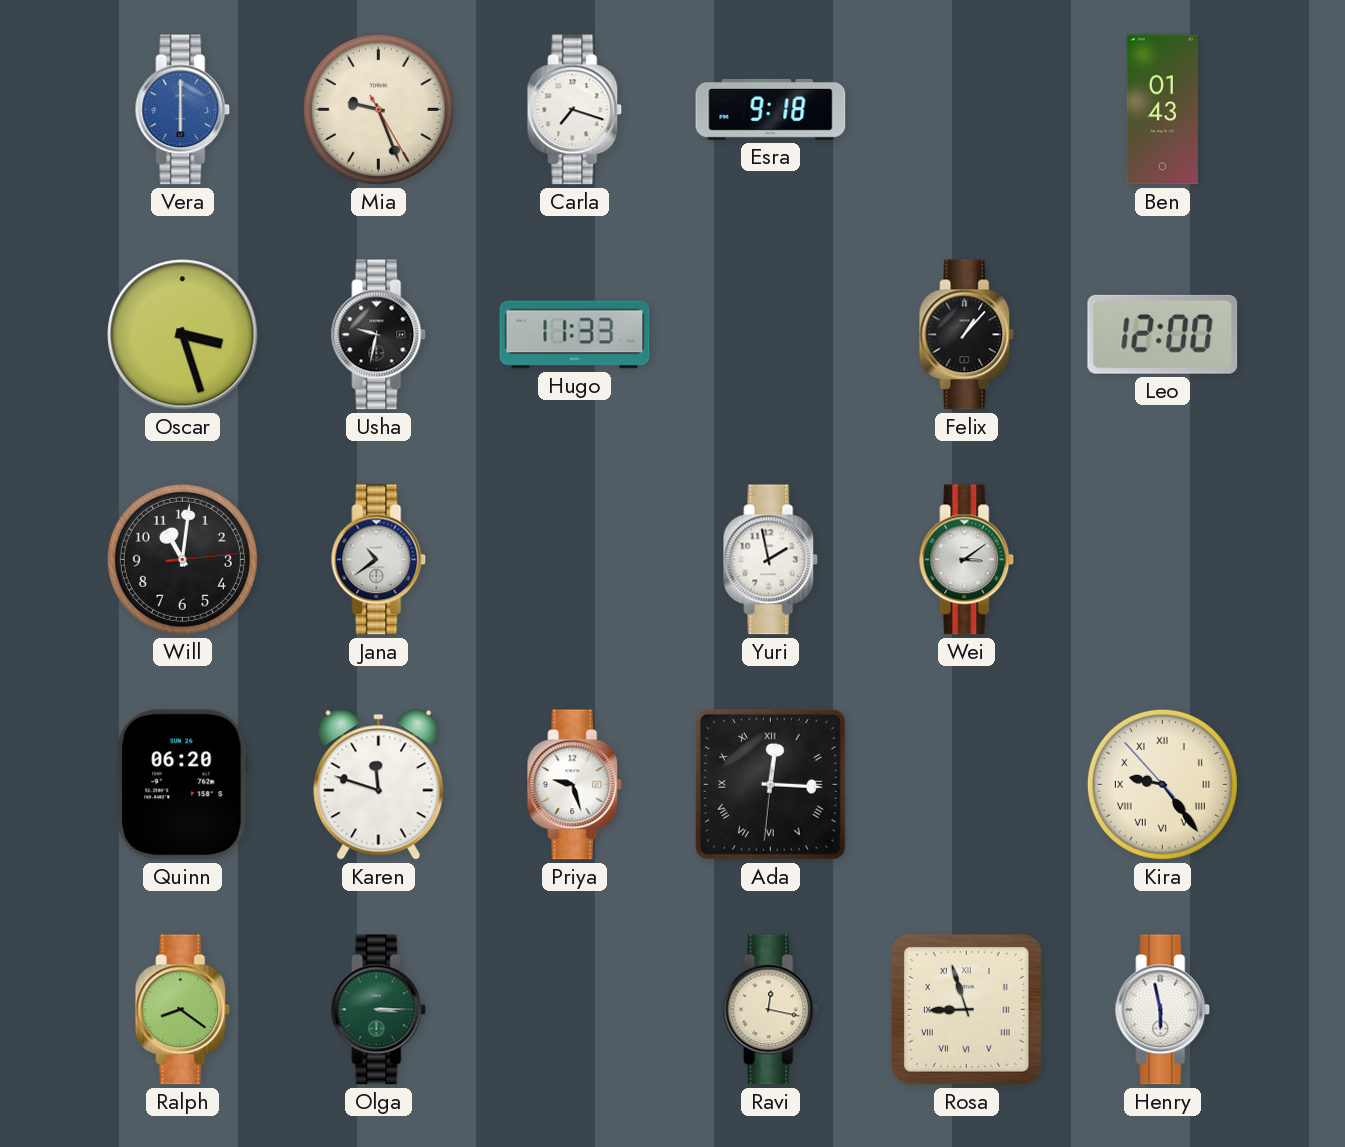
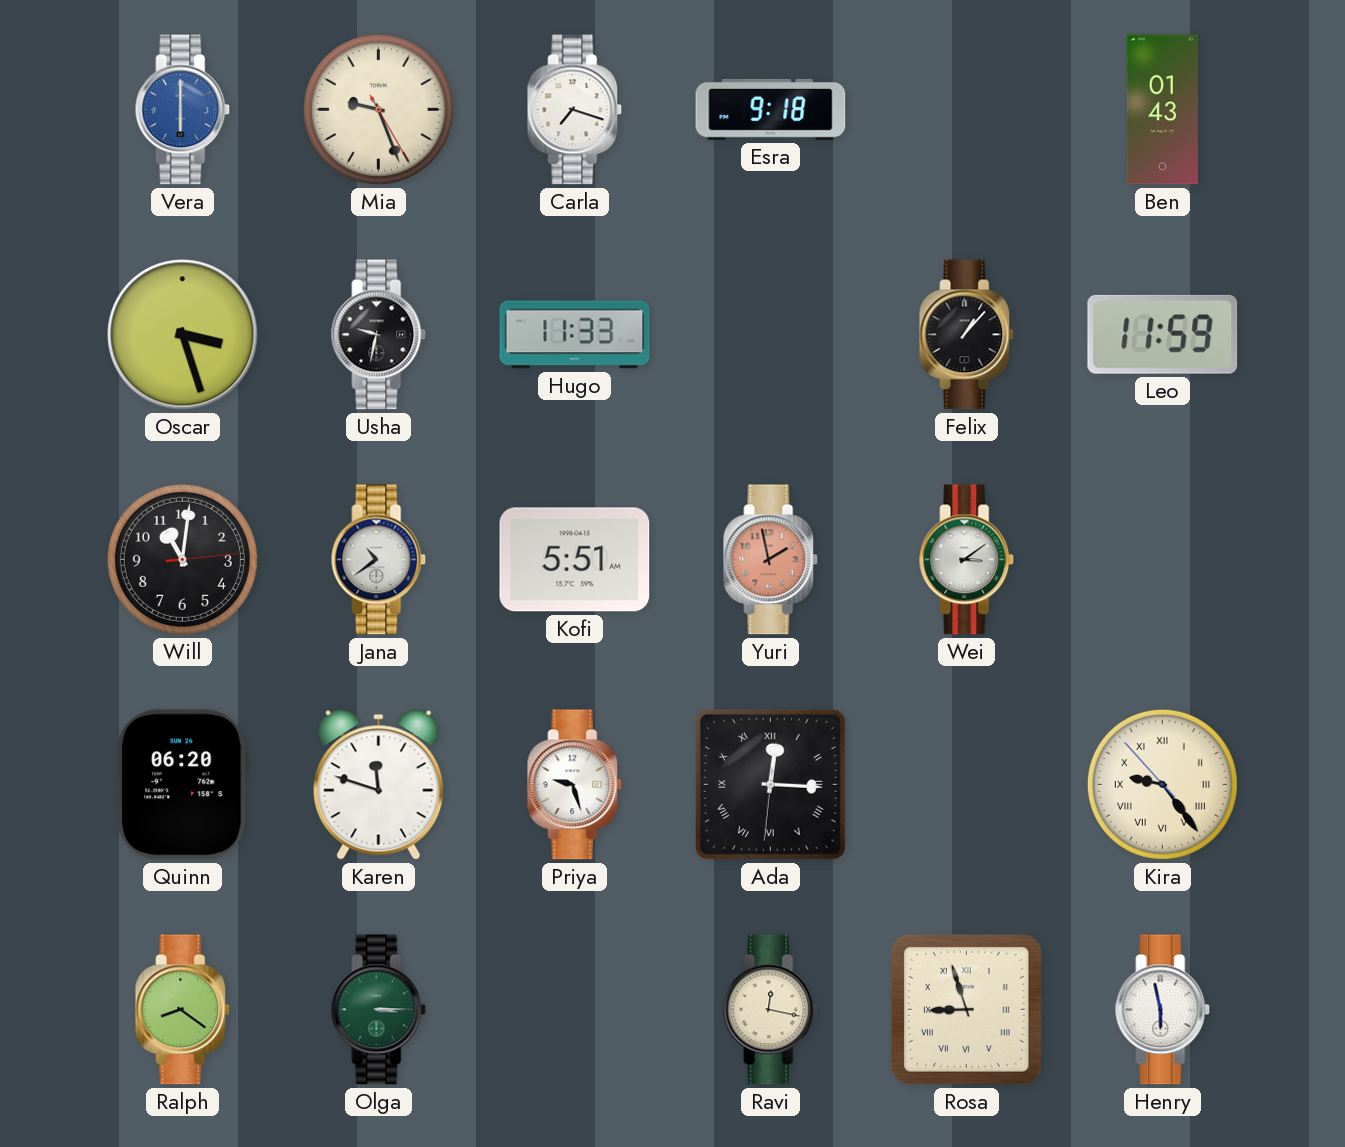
Leo: 12:00 -> 11:59
Kofi: none -> 5:51
Yuri dial: white -> salmon
